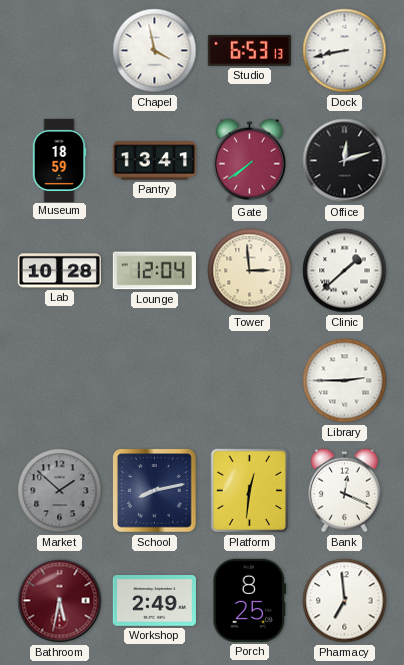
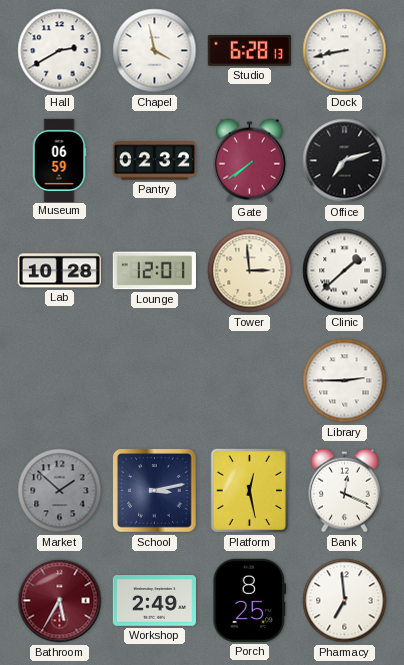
Hall: none -> 2:40
Studio: 6:53 -> 6:28
Museum: 18:59 -> 06:59
Pantry: 13:41 -> 02:32
Office: 12:12 -> 7:12
Lounge: 12:04 -> 12:01
School: 8:13 -> 3:13
Platform: 12:31 -> 12:28
Bathroom: 5:32 -> 5:35
